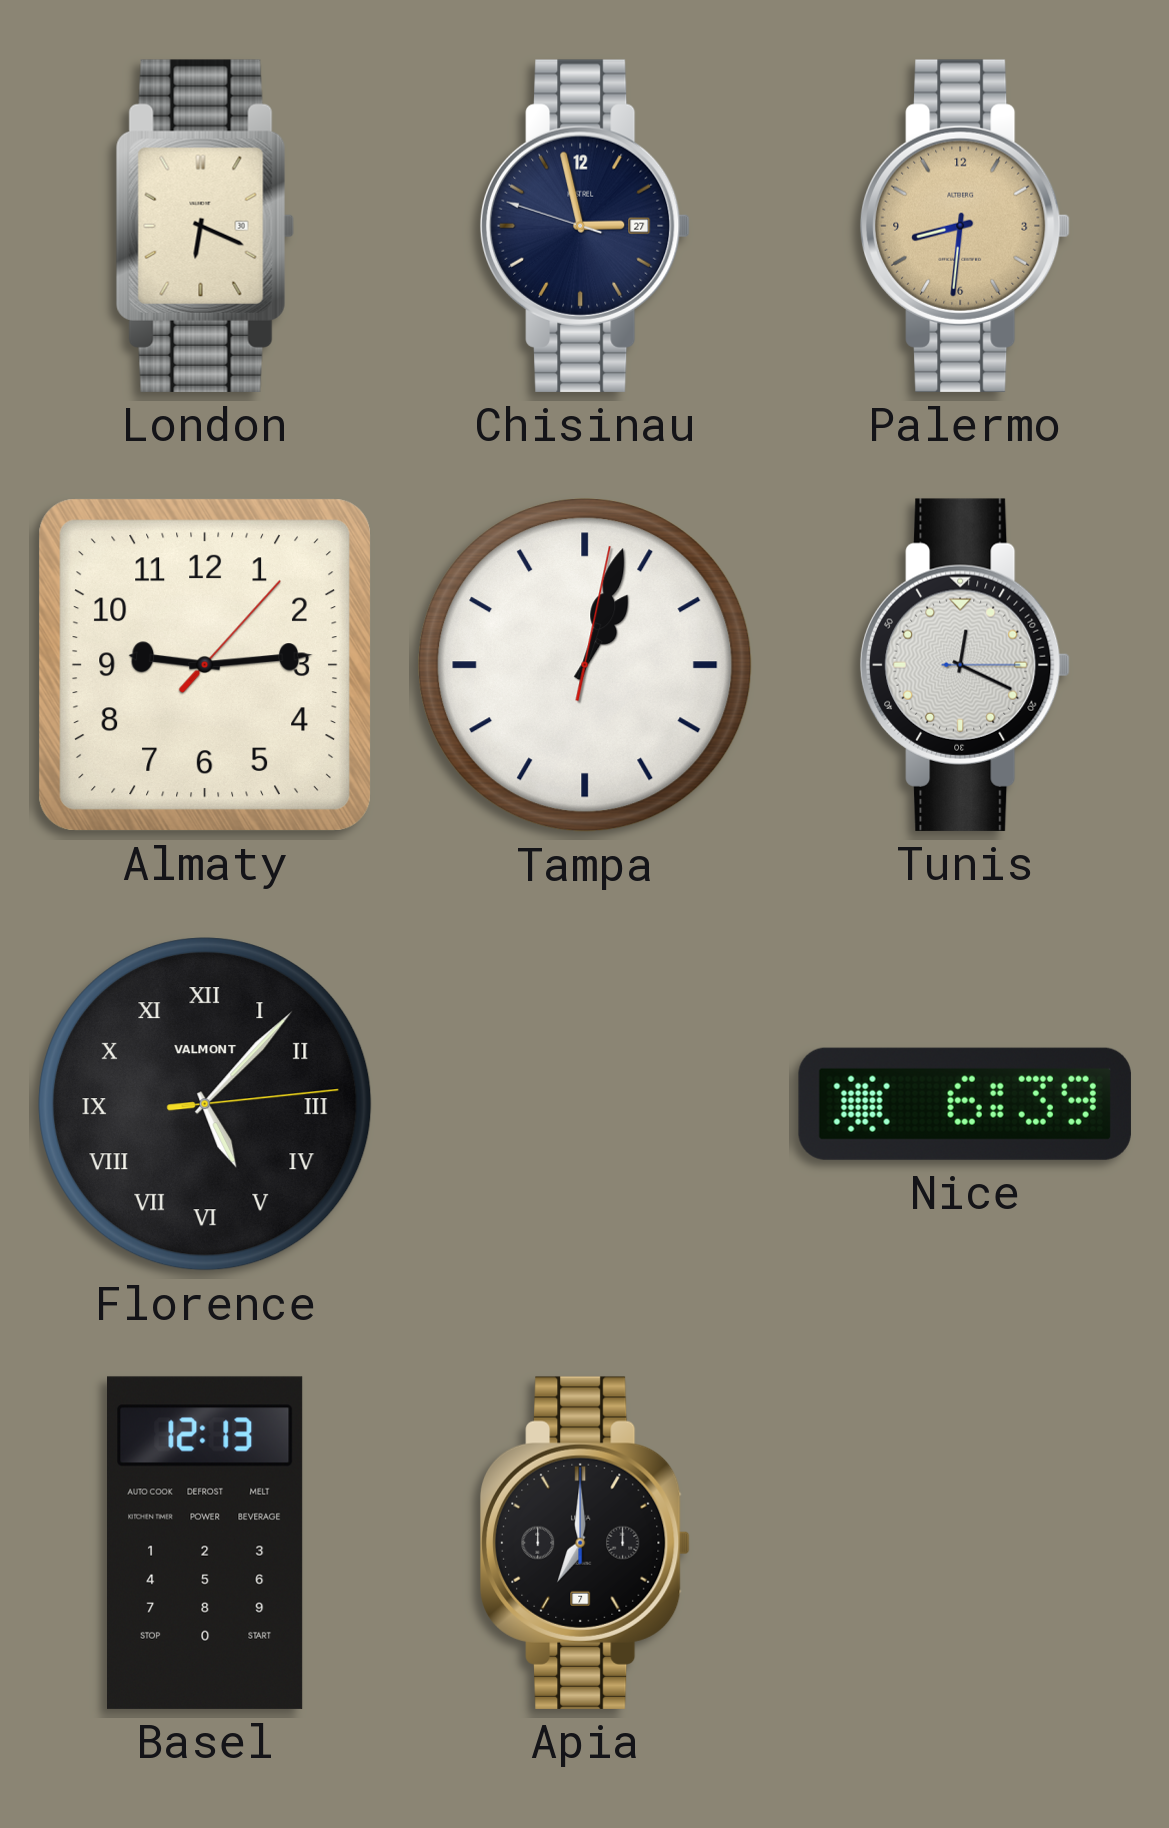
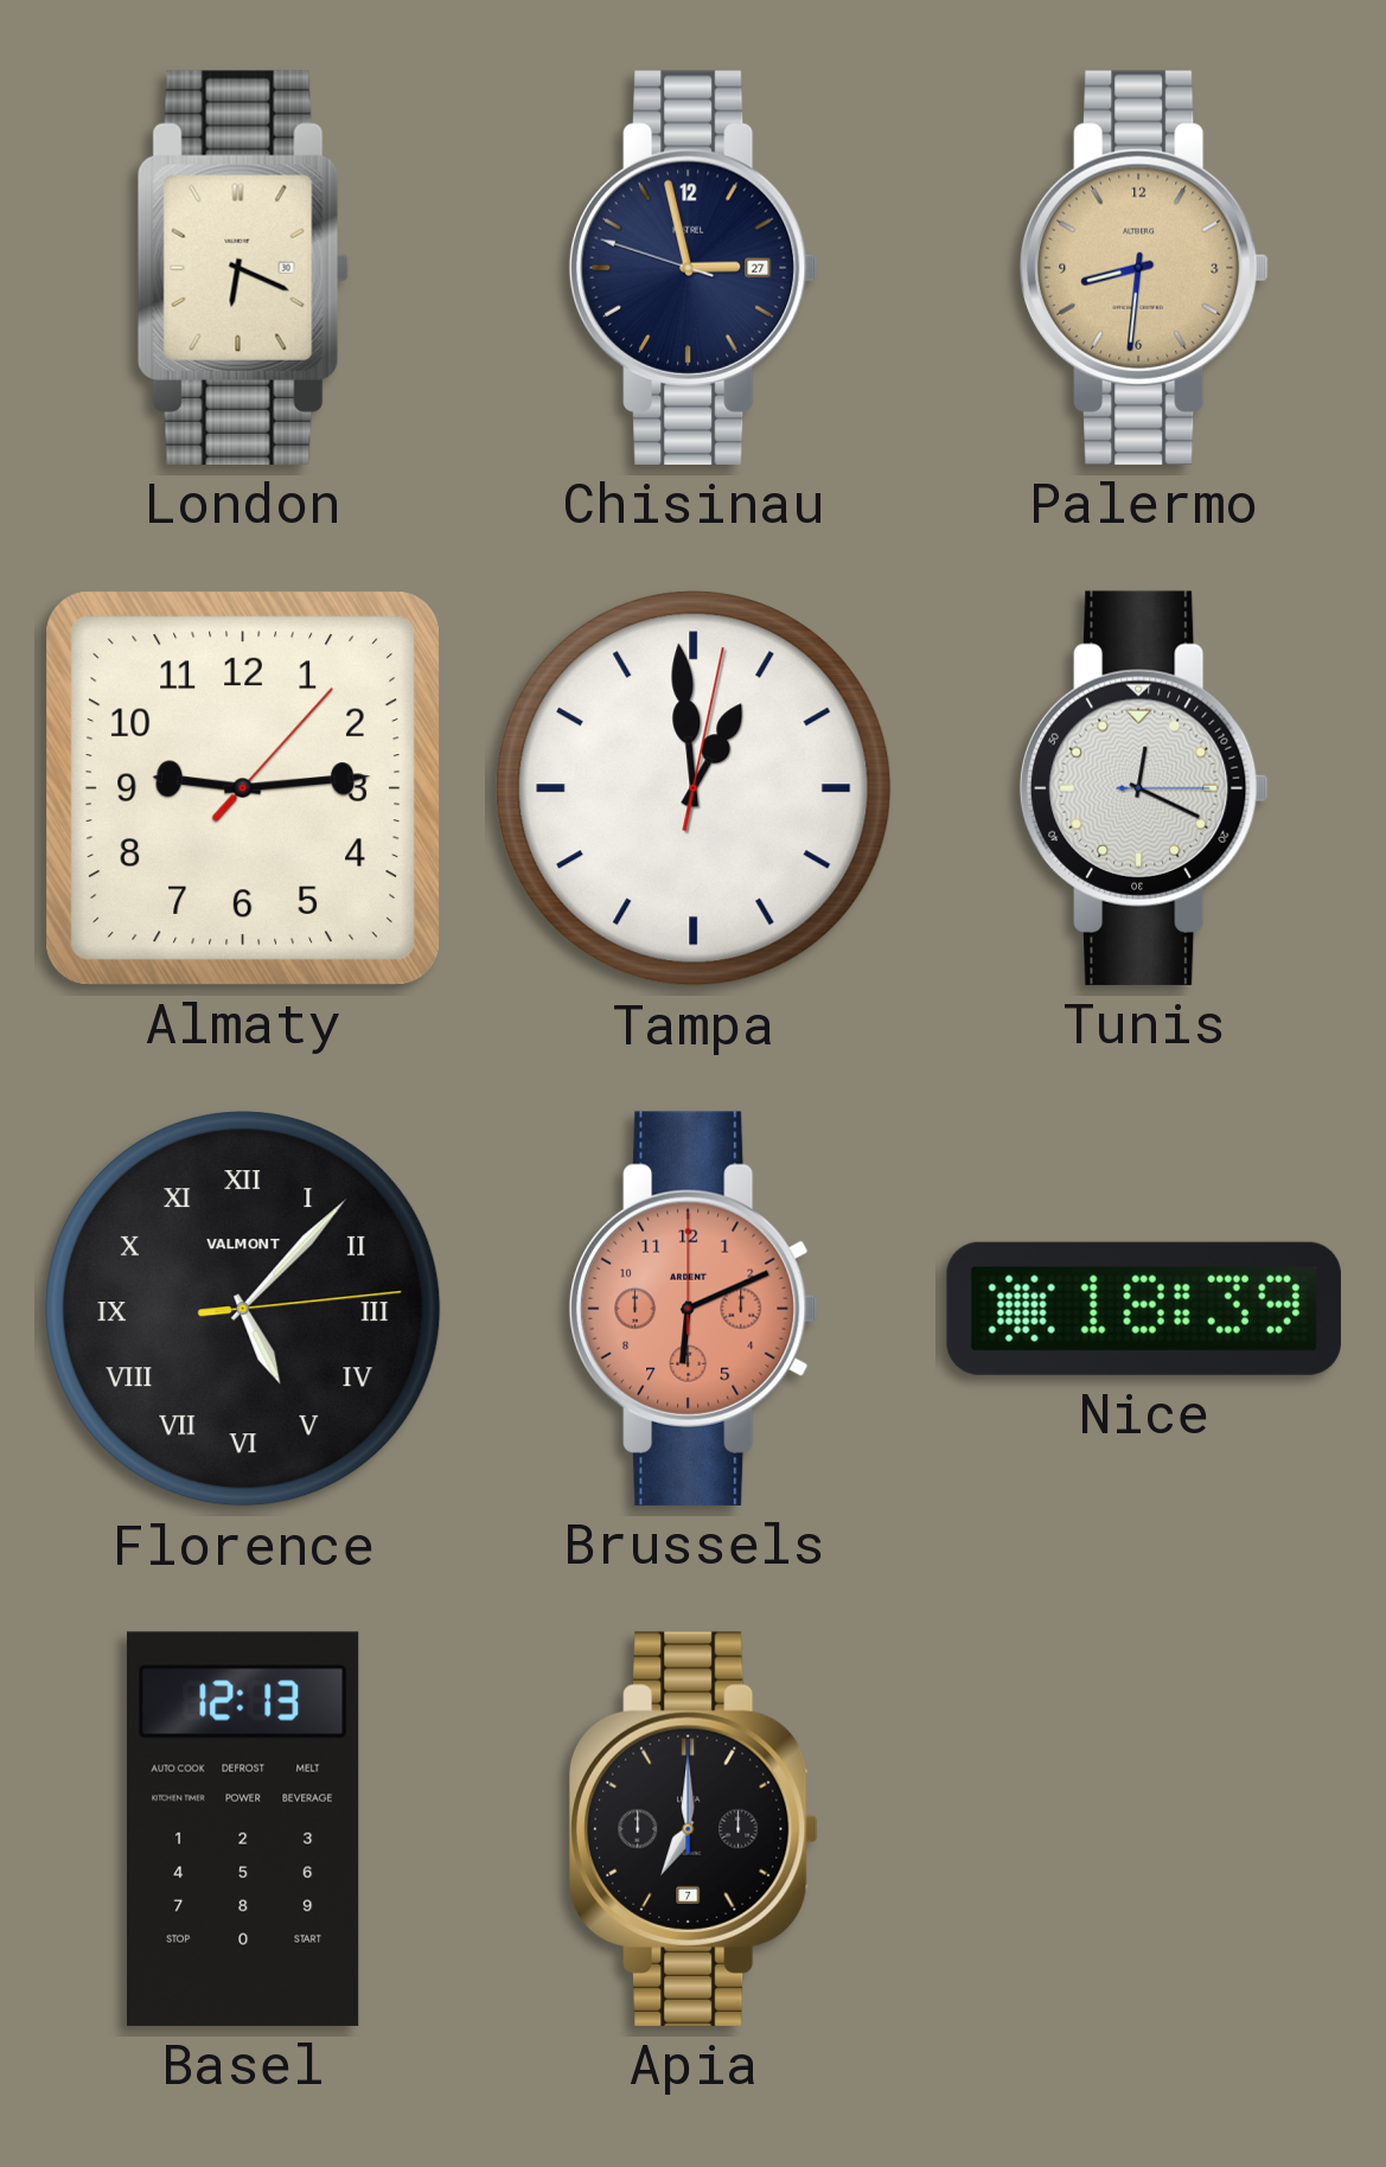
Tampa: 1:03 -> 12:59
Brussels: none -> 6:11
Nice: 6:39 -> 18:39
